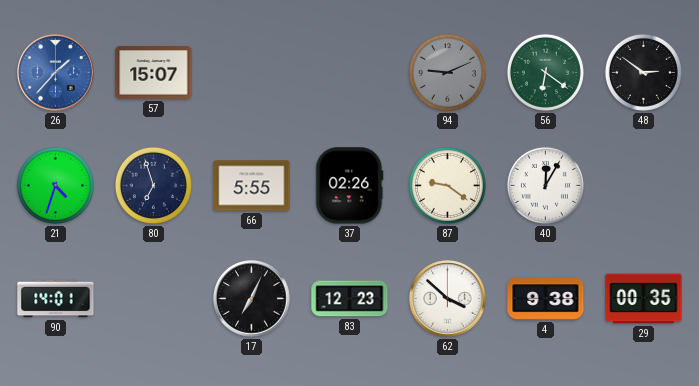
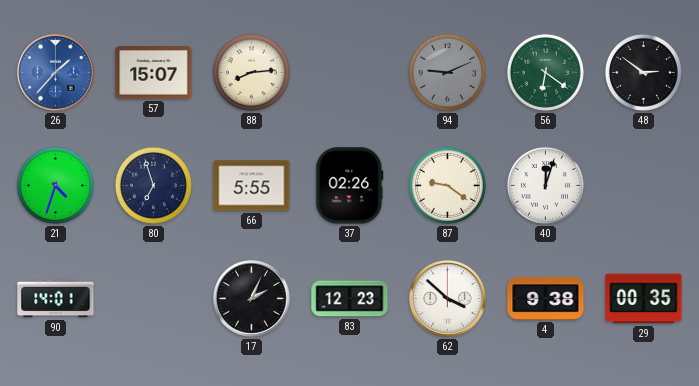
88: none -> 8:14
40: 12:05 -> 12:03
17: 7:04 -> 2:04
